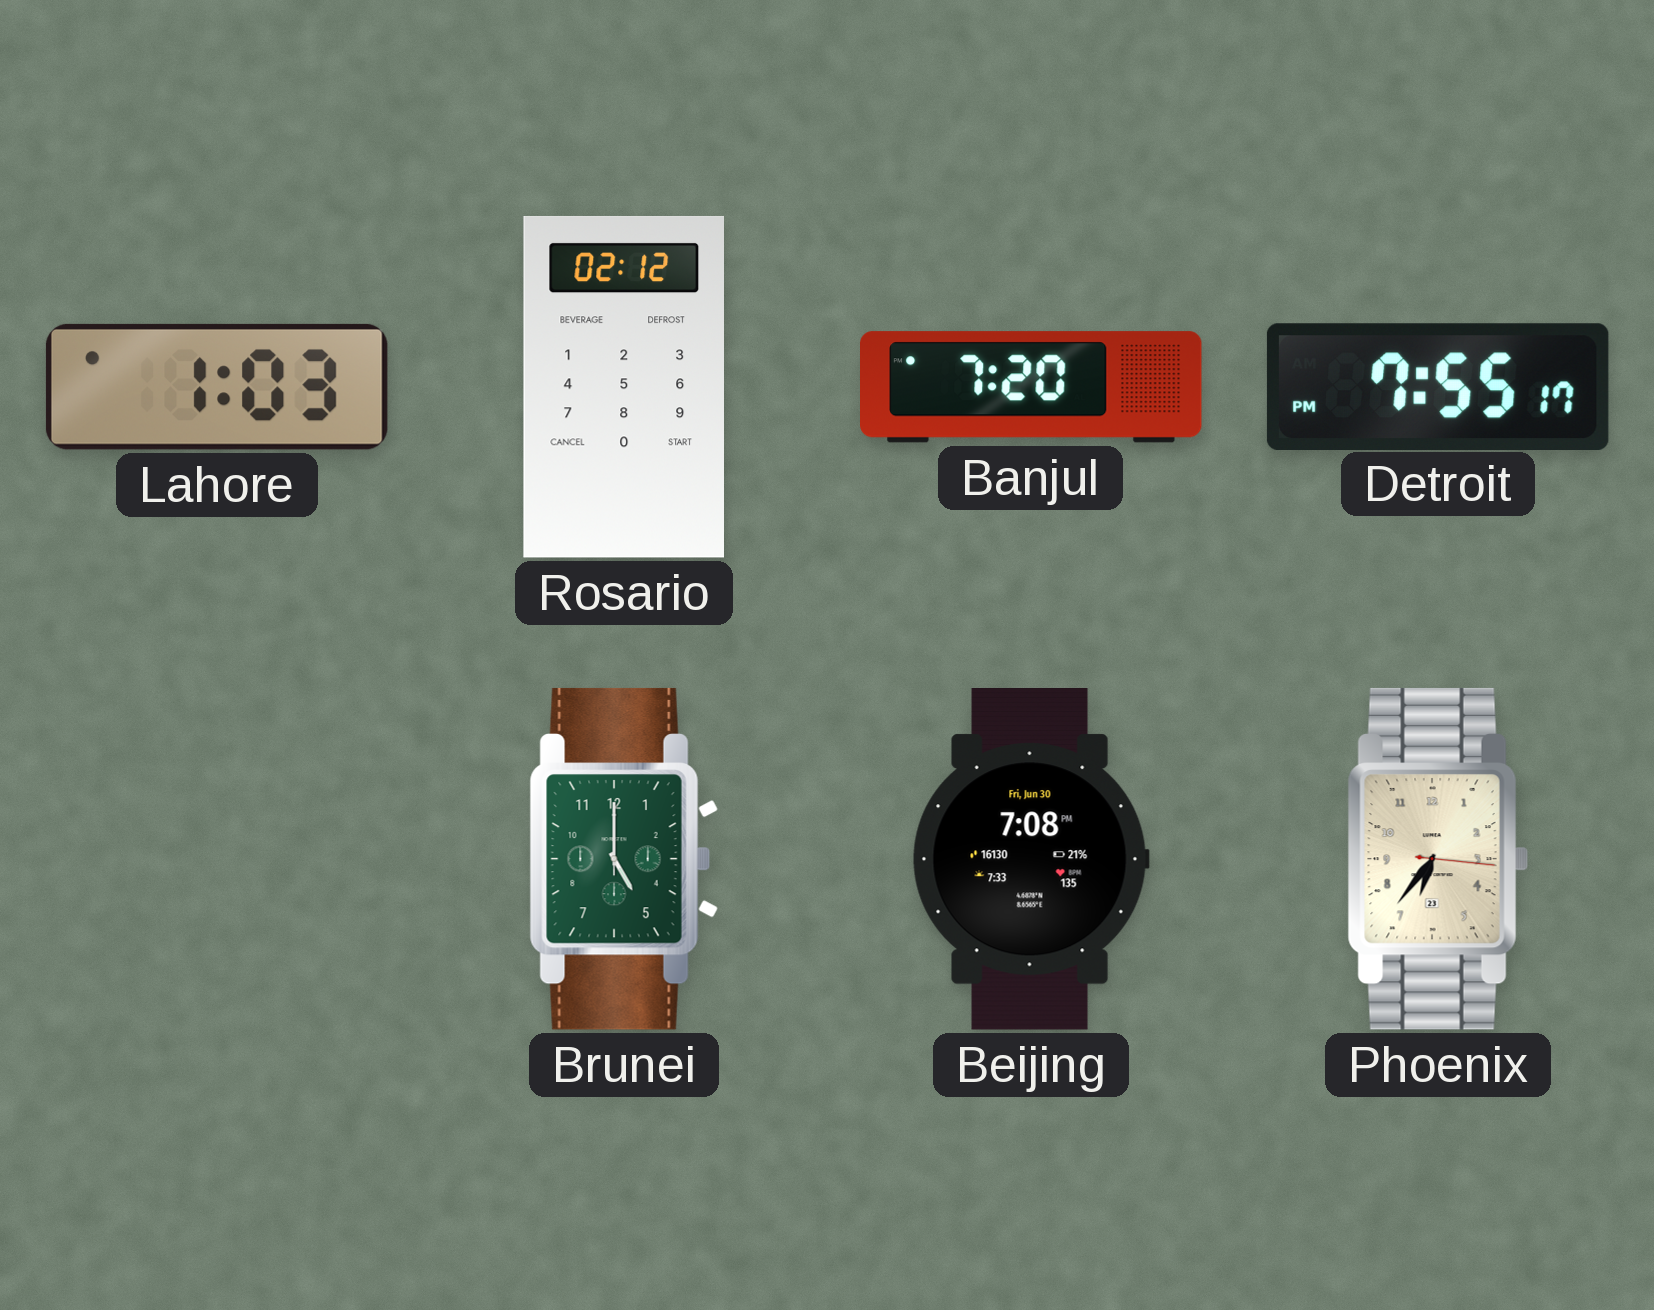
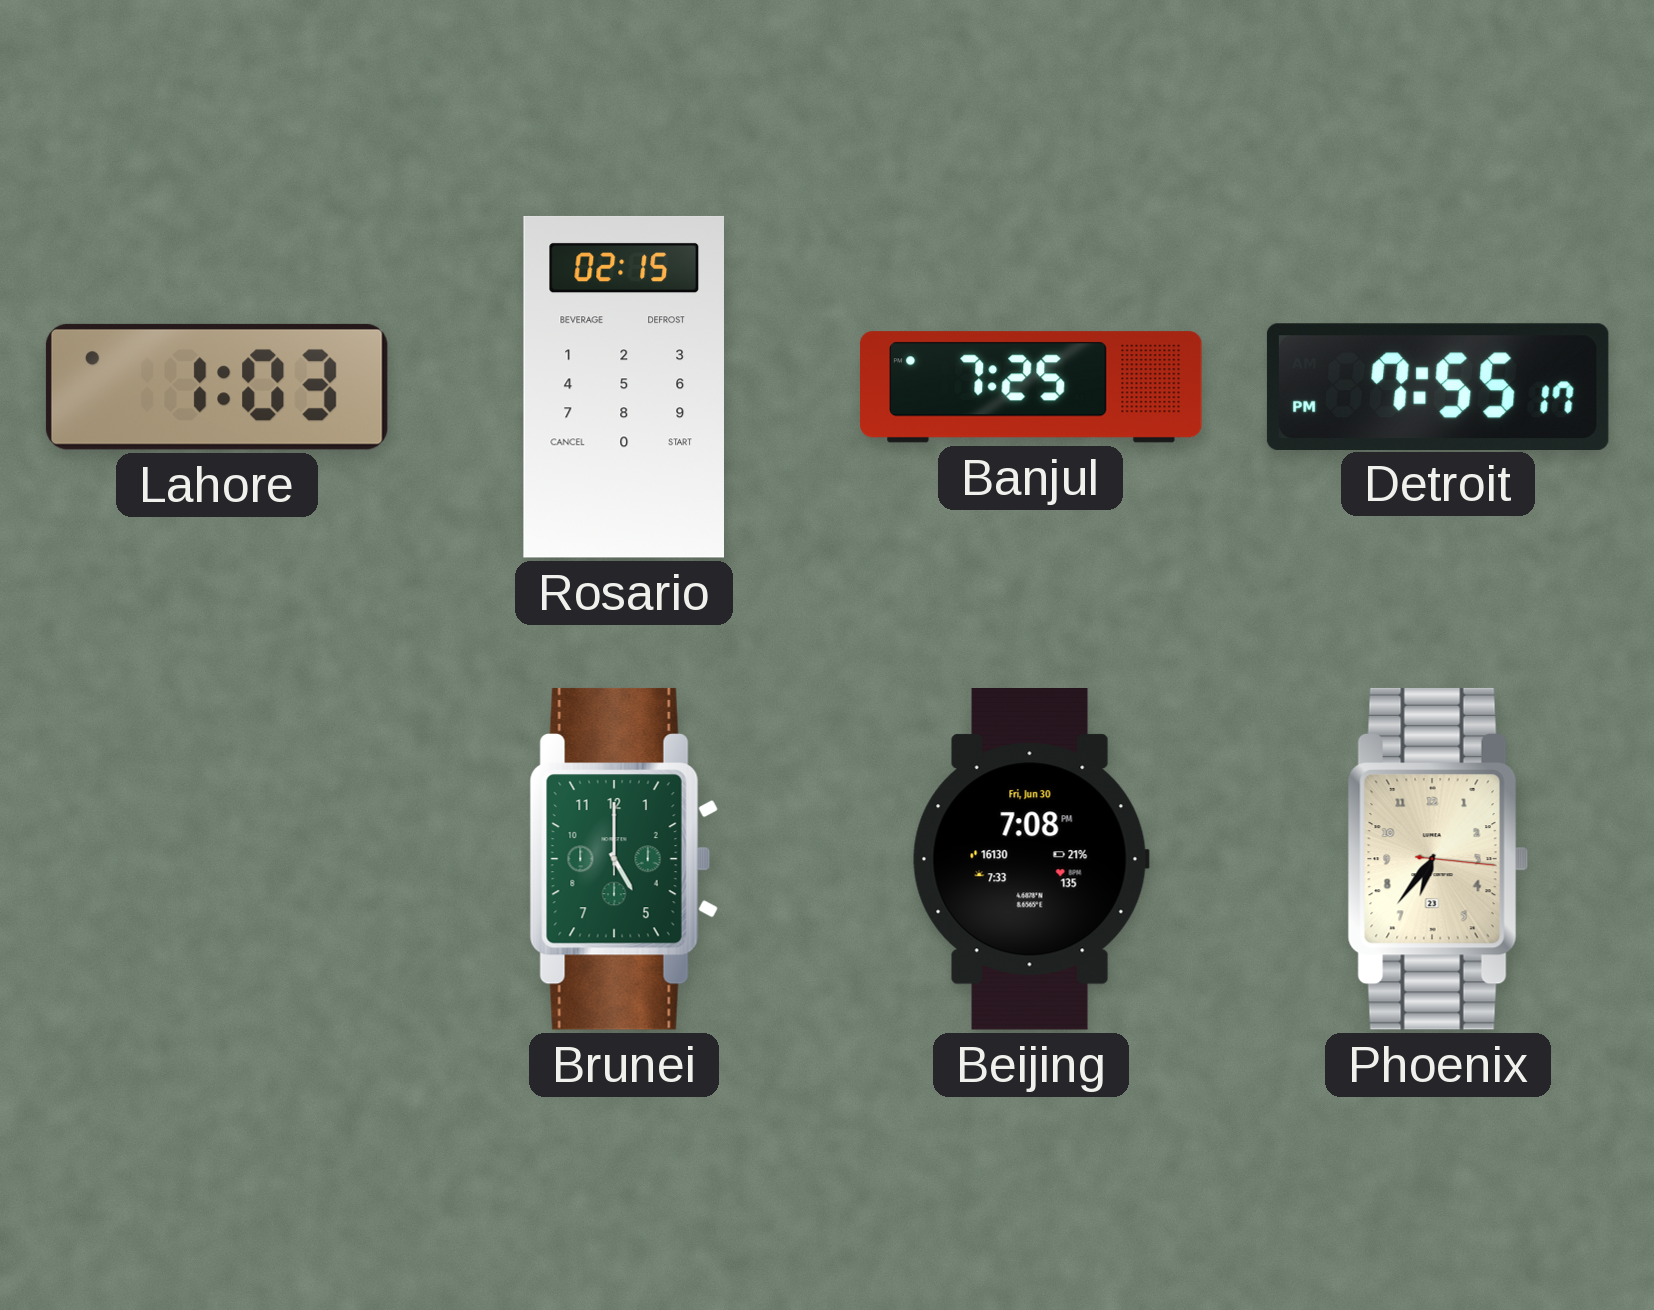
Rosario: 02:12 -> 02:15
Banjul: 7:20 -> 7:25
